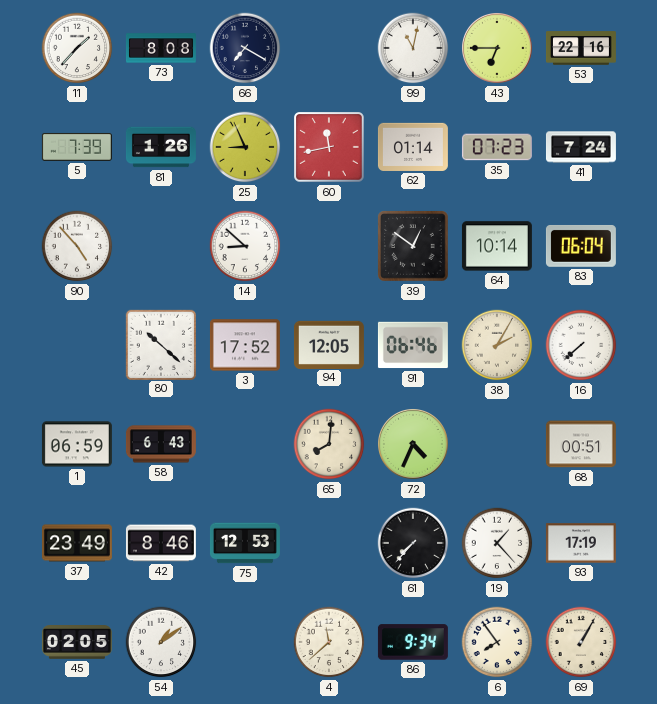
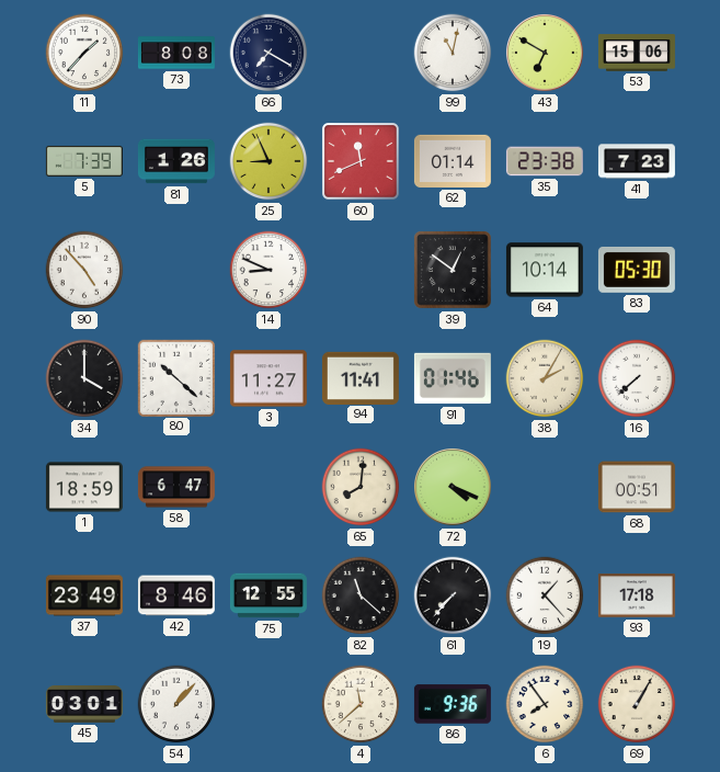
43: 6:45 -> 6:50
53: 22:16 -> 15:06
60: 11:43 -> 11:41
35: 07:23 -> 23:38
41: 7:24 -> 7:23
14: 8:52 -> 8:49
83: 06:04 -> 05:30
34: none -> 4:00
3: 17:52 -> 11:27
94: 12:05 -> 11:41
91: 06:46 -> 01:46
1: 06:59 -> 18:59
58: 6:43 -> 6:47
72: 4:34 -> 4:19
75: 12:53 -> 12:55
82: none -> 11:22
93: 17:19 -> 17:18
45: 02:05 -> 03:01
54: 1:09 -> 1:07
86: 9:34 -> 9:36
